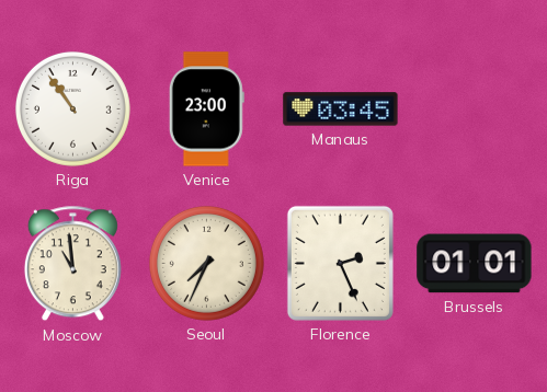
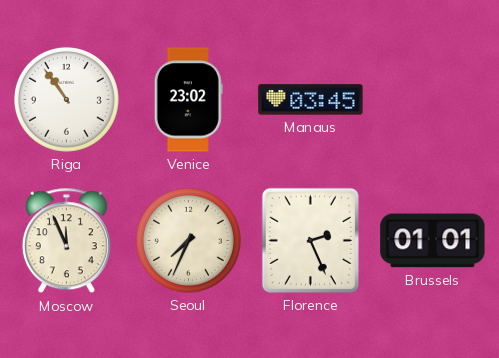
Venice: 23:00 -> 23:02
Moscow: 10:59 -> 11:56
